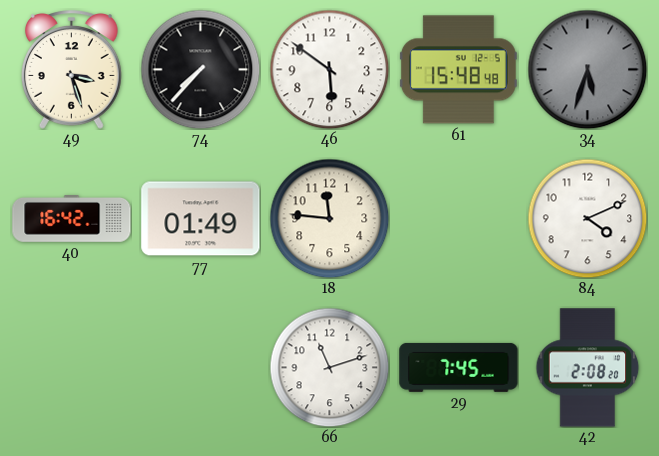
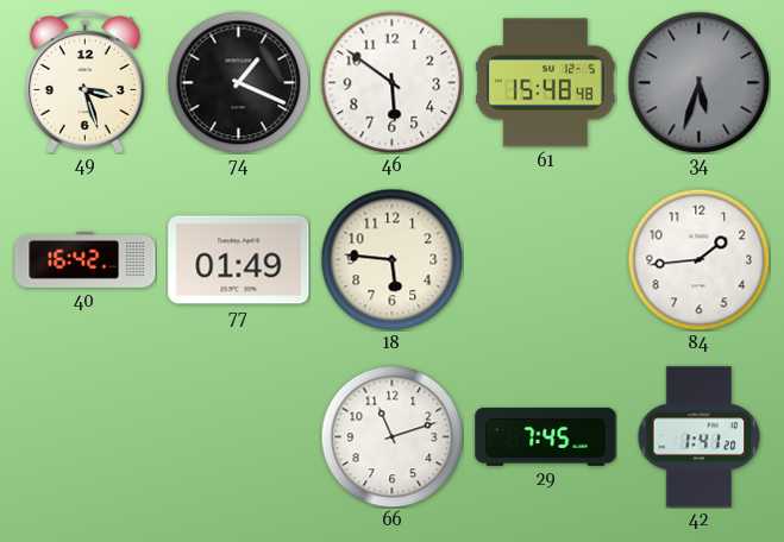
74: 7:37 -> 1:19
18: 11:46 -> 5:46
84: 4:11 -> 1:44
42: 2:08 -> 1:41
